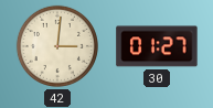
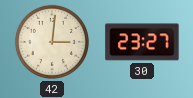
30: 01:27 -> 23:27
